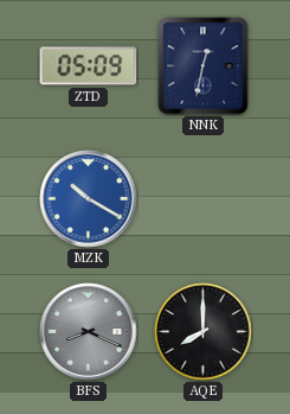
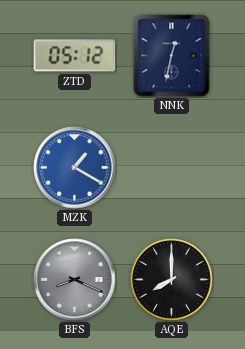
ZTD: 05:09 -> 05:12
MZK: 10:20 -> 1:20
